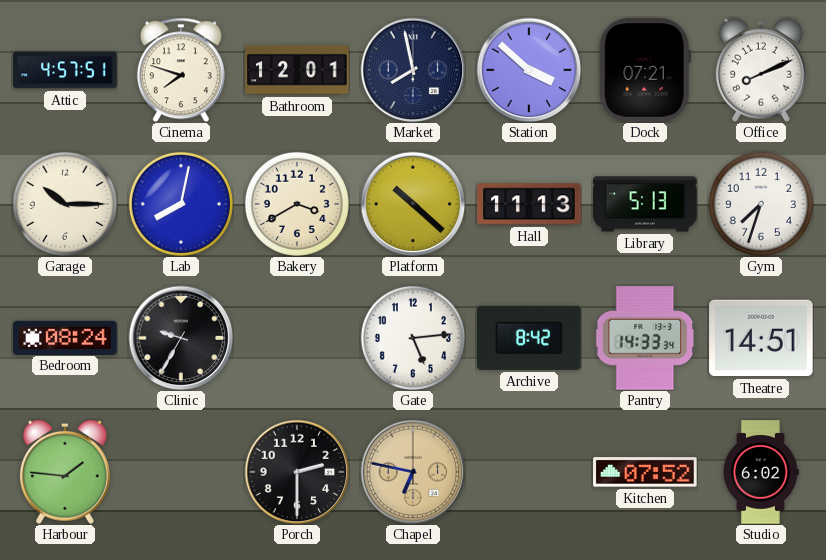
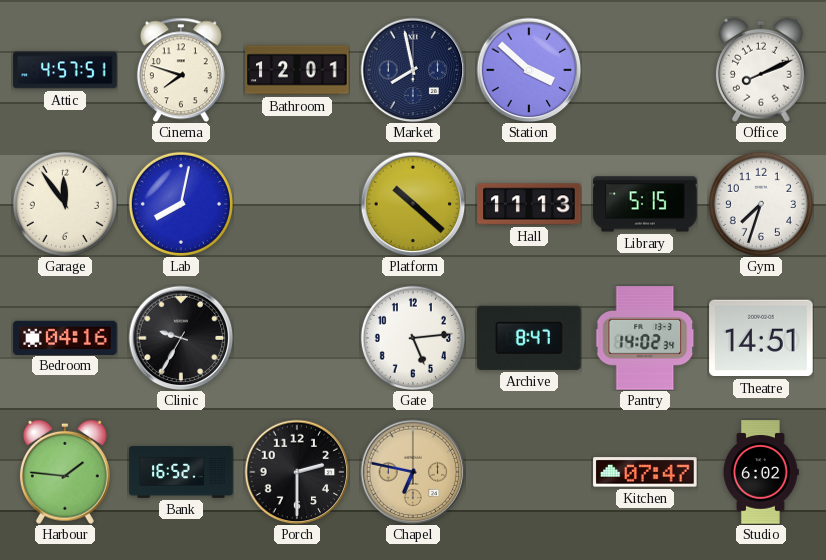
Dock: 07:21 -> none
Garage: 10:15 -> 11:54
Bakery: 3:40 -> none
Library: 5:13 -> 5:15
Bedroom: 08:24 -> 04:16
Archive: 8:42 -> 8:47
Pantry: 14:33 -> 14:02
Bank: none -> 16:52
Kitchen: 07:52 -> 07:47
